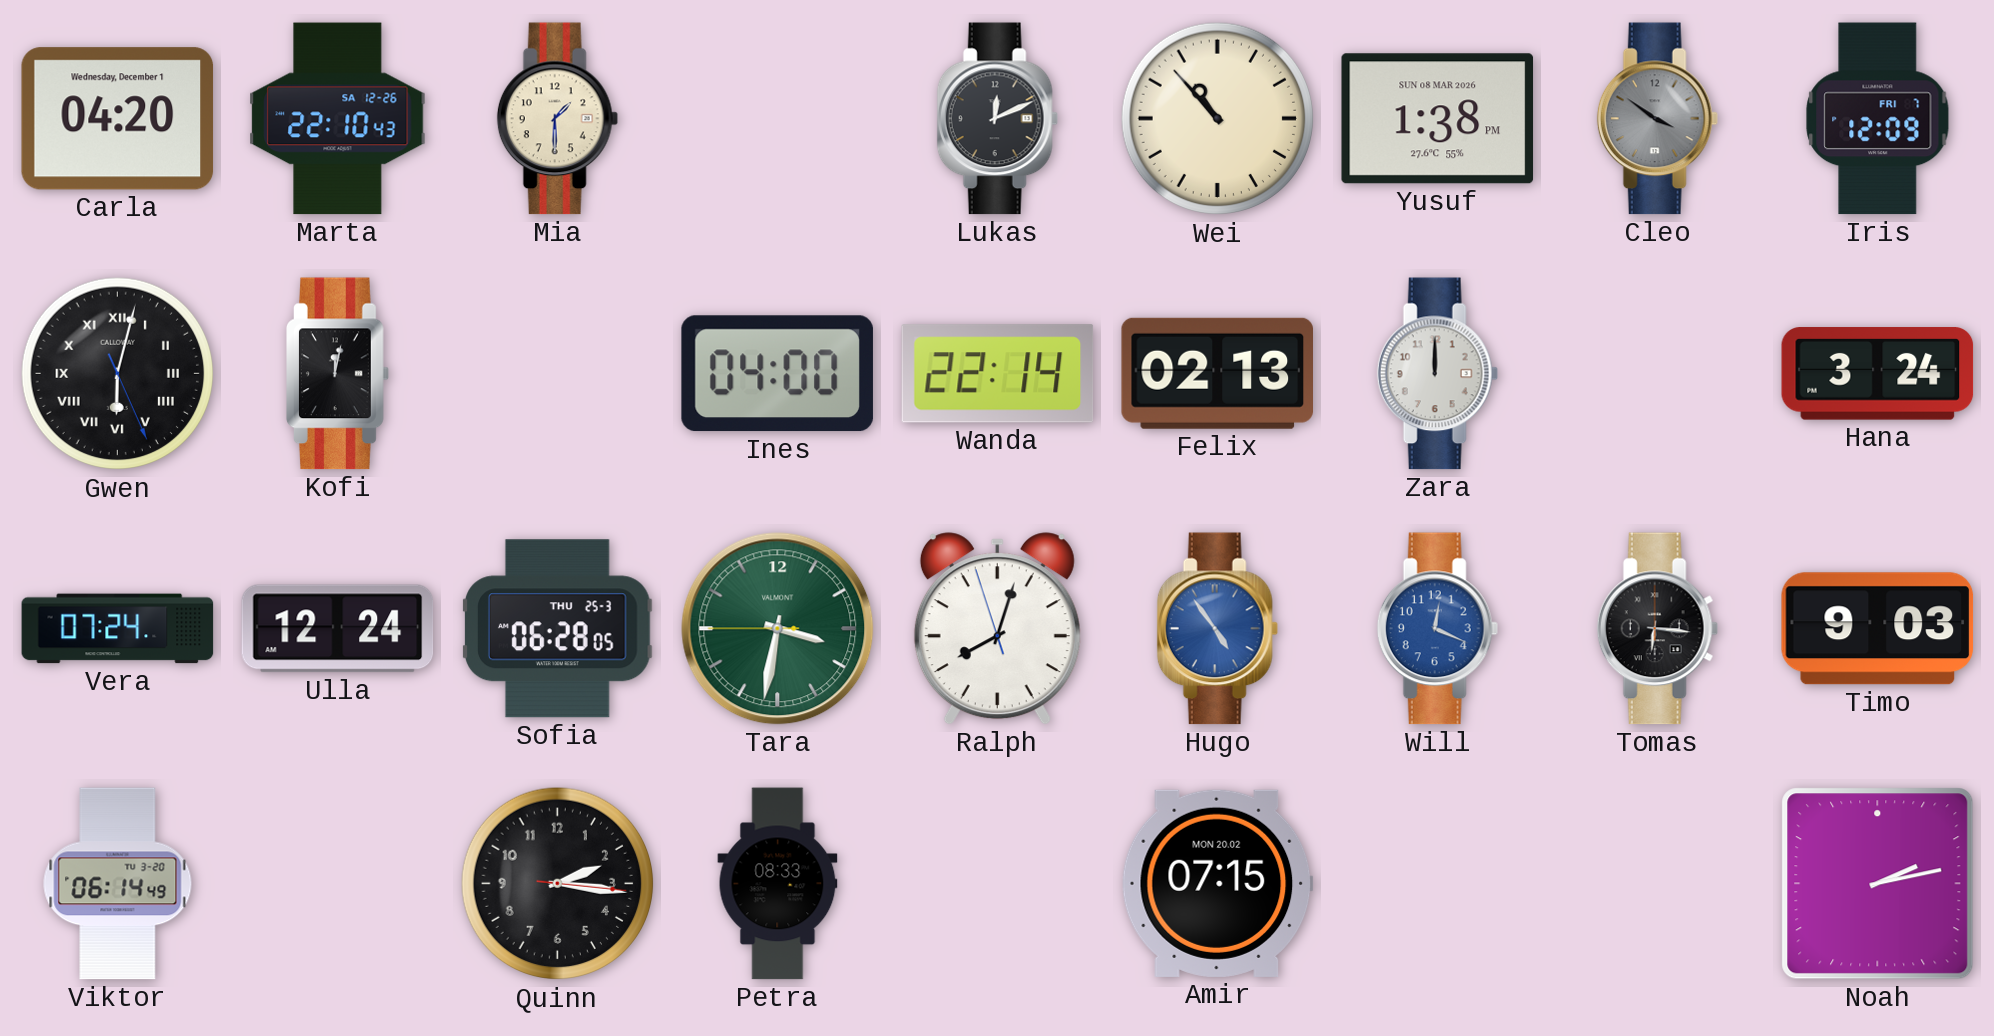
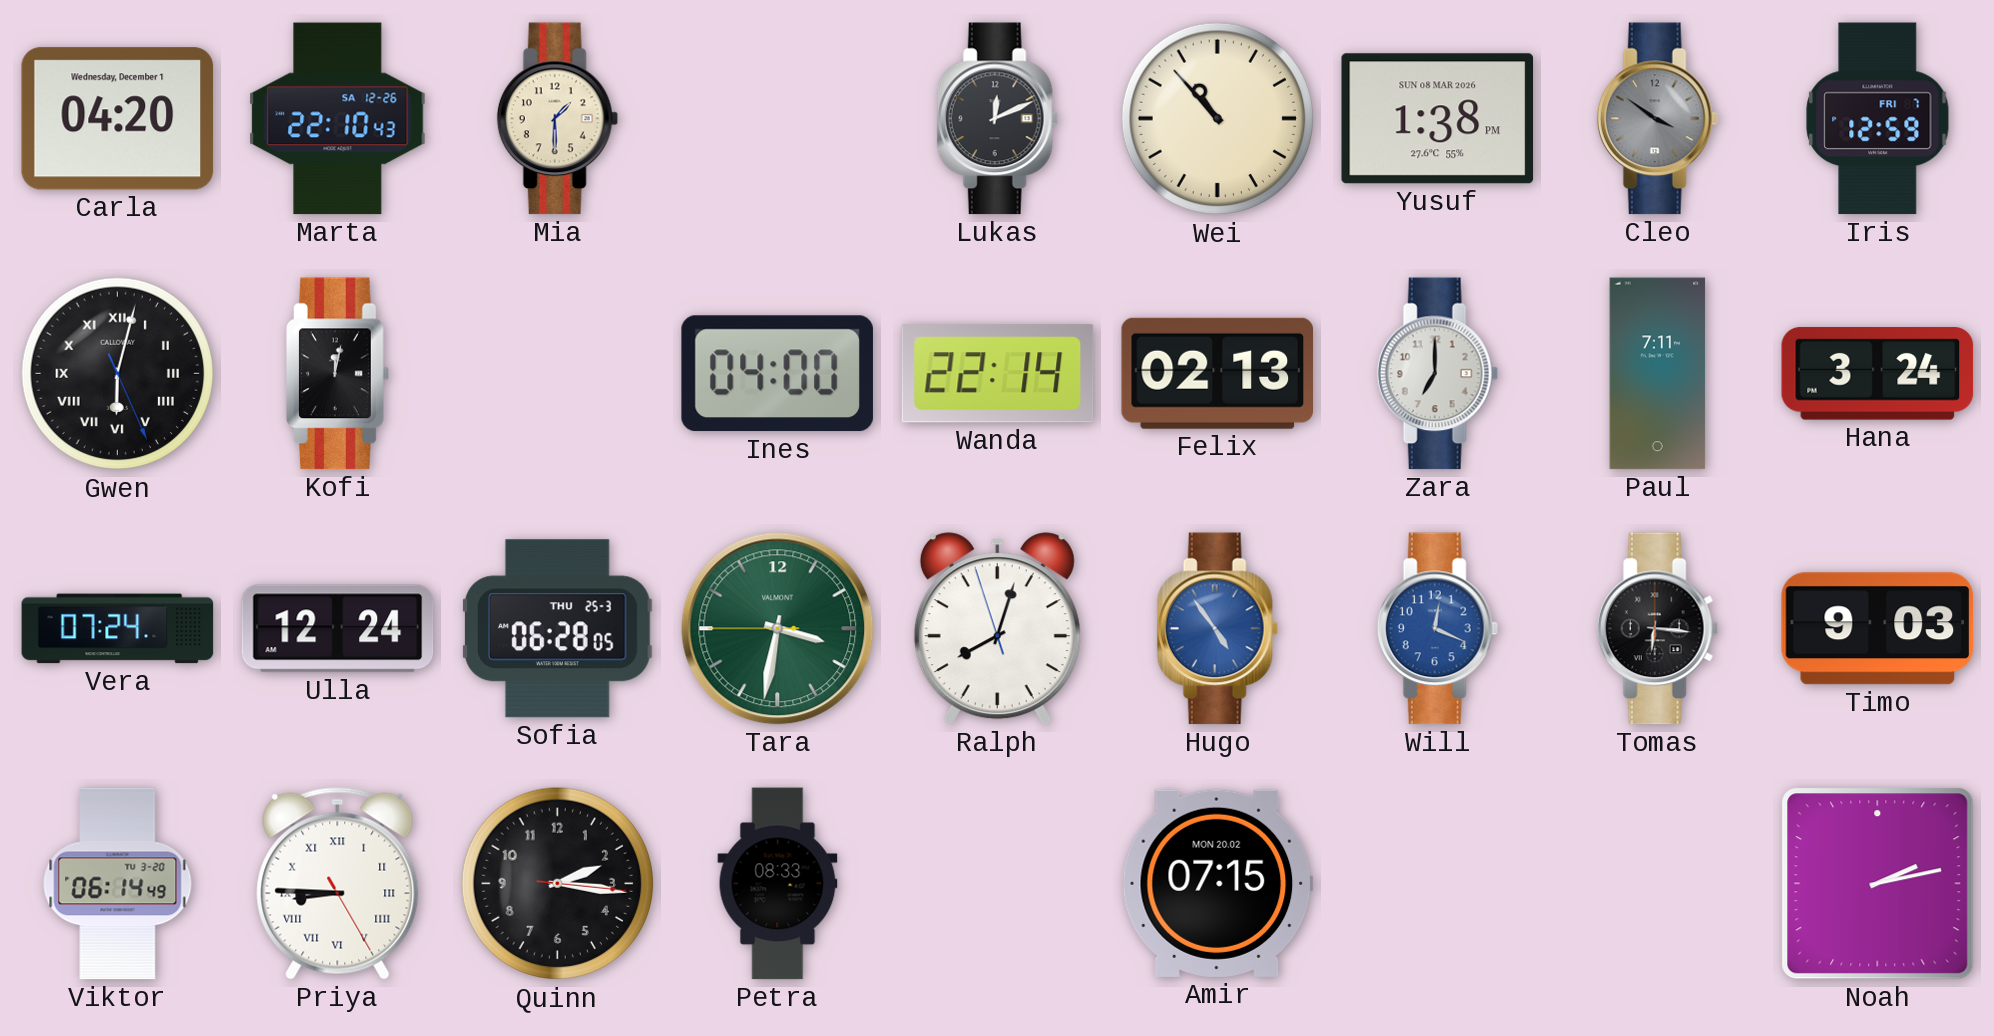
Iris: 12:09 -> 12:59
Zara: 12:00 -> 7:00
Paul: none -> 7:11
Priya: none -> 8:45
